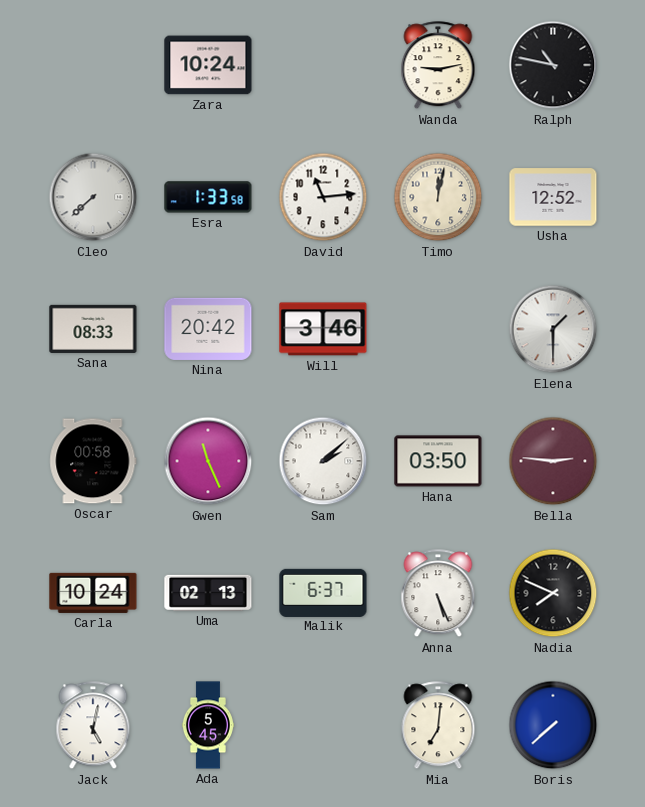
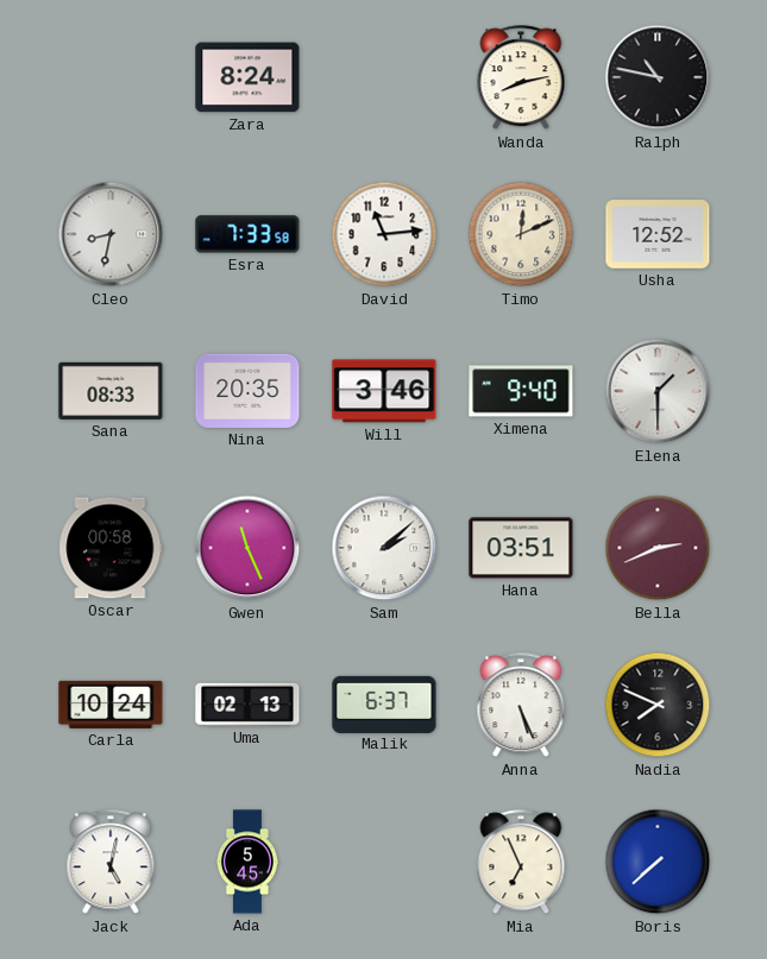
Zara: 10:24 -> 8:24
Wanda: 9:13 -> 8:13
Cleo: 7:38 -> 8:32
Esra: 1:33 -> 7:33
Timo: 12:02 -> 12:11
Nina: 20:42 -> 20:35
Ximena: none -> 9:40
Hana: 03:50 -> 03:51
Bella: 2:46 -> 2:41
Mia: 7:01 -> 6:56
